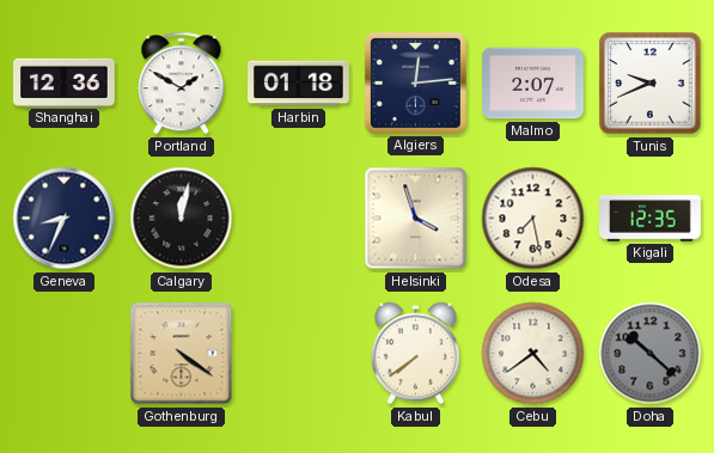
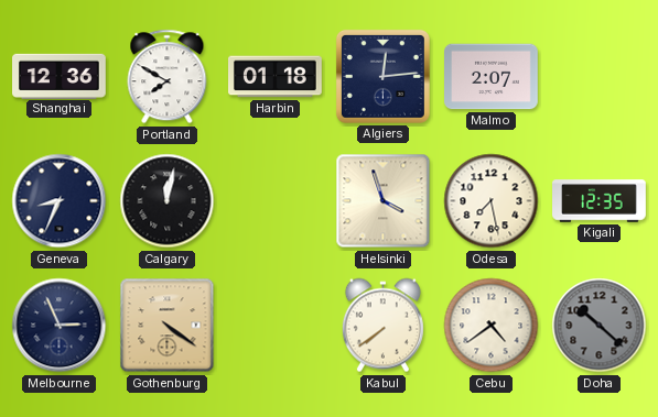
Portland: 1:50 -> 7:50
Tunis: 9:41 -> none
Melbourne: none -> 2:56
